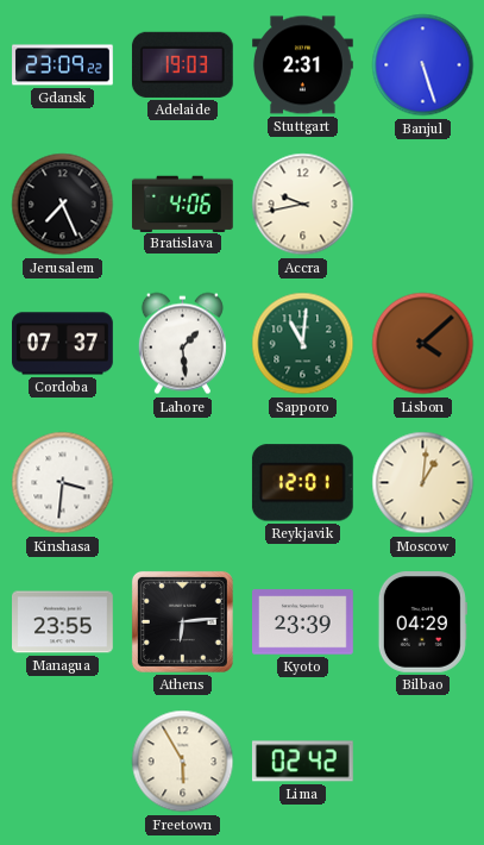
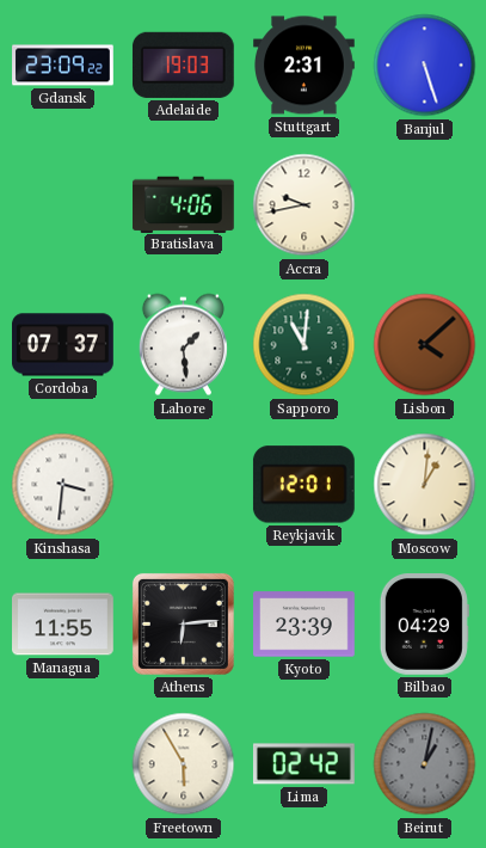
Jerusalem: 7:26 -> none
Managua: 23:55 -> 11:55
Beirut: none -> 1:02
